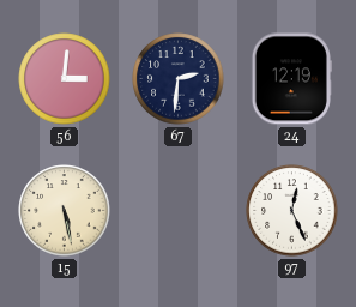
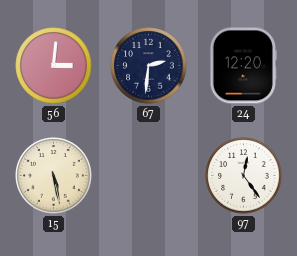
24: 12:19 -> 12:20
97: 12:26 -> 12:24
